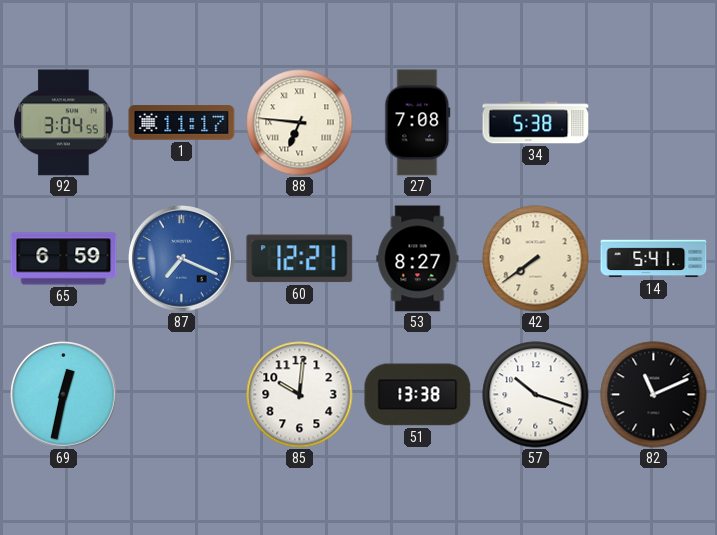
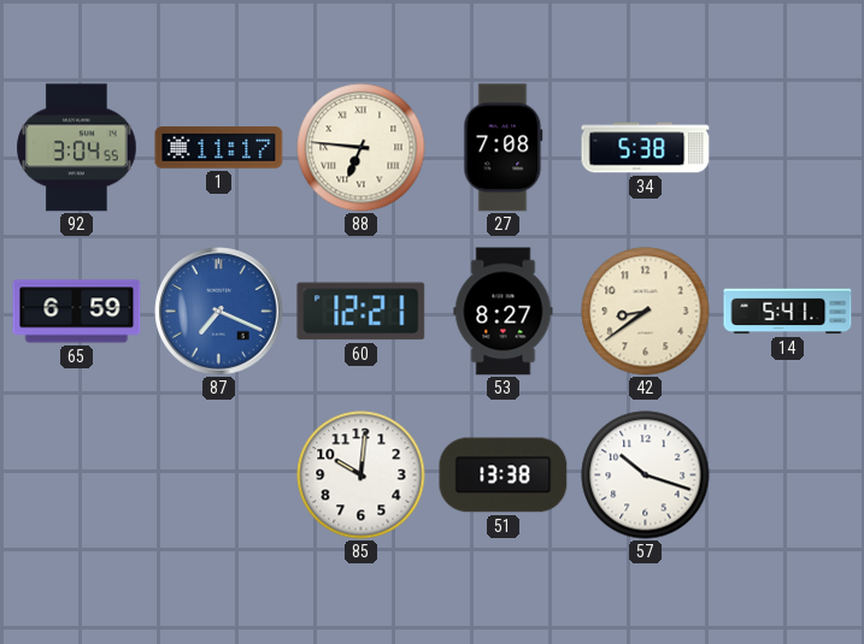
42: 7:39 -> 8:39
69: 12:32 -> none
82: 11:11 -> none
